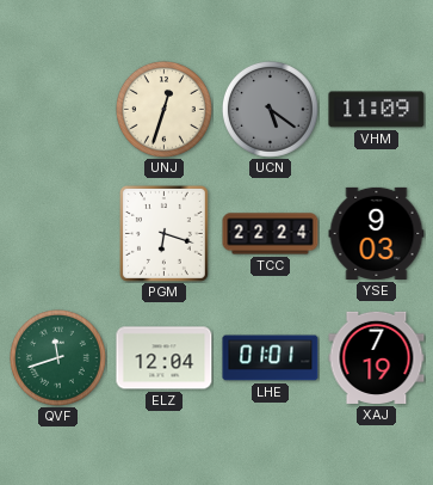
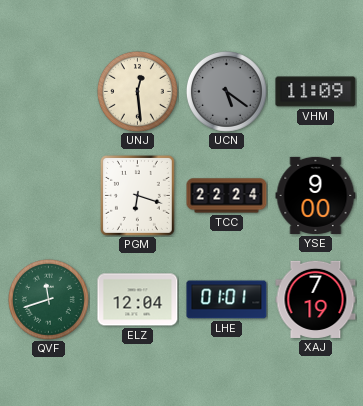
UNJ: 12:33 -> 12:29
YSE: 9:03 -> 9:00
